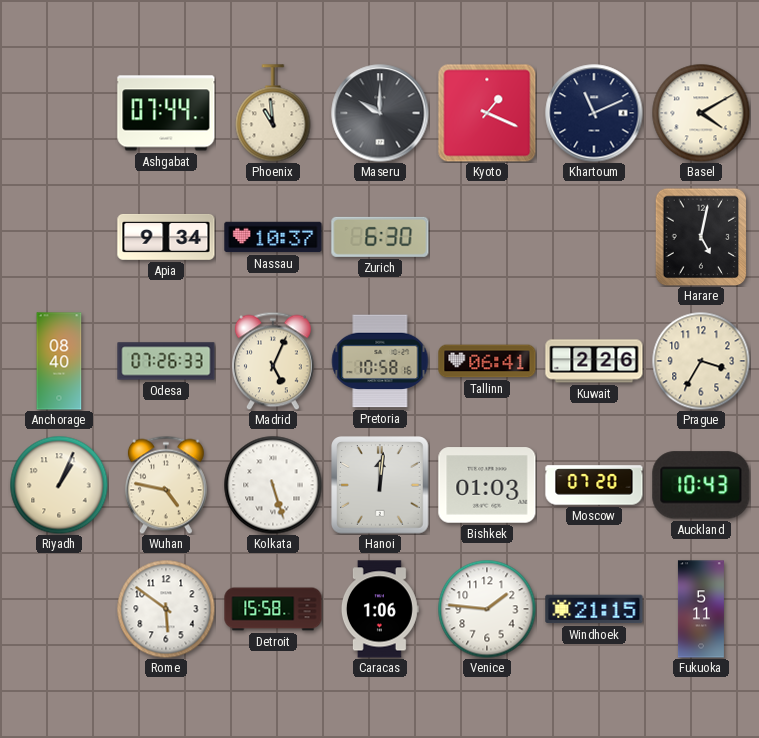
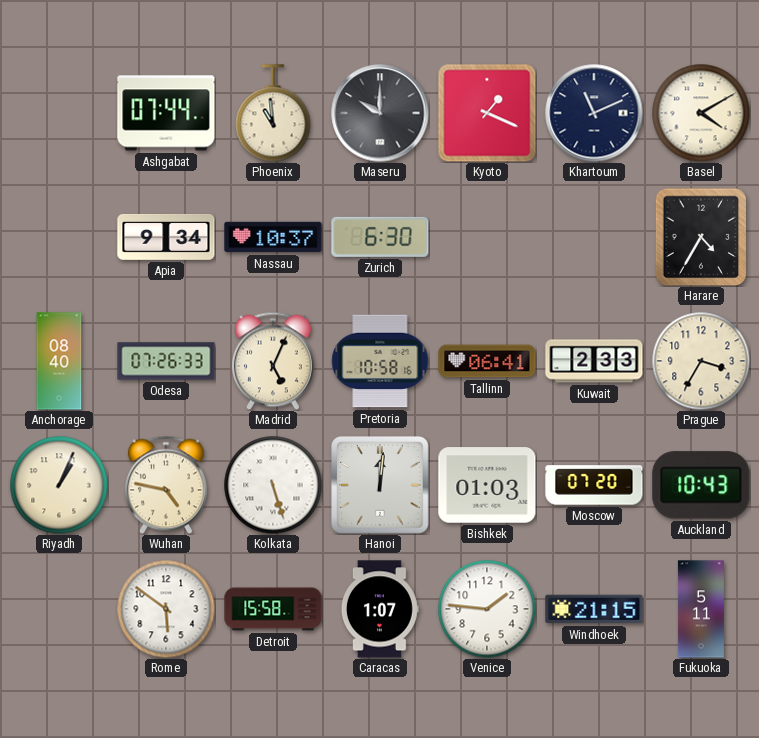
Harare: 5:02 -> 4:35
Kuwait: 2:26 -> 2:33
Caracas: 1:06 -> 1:07
